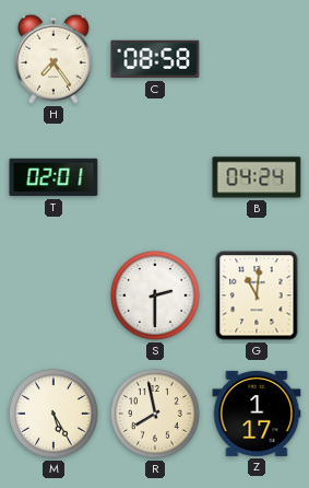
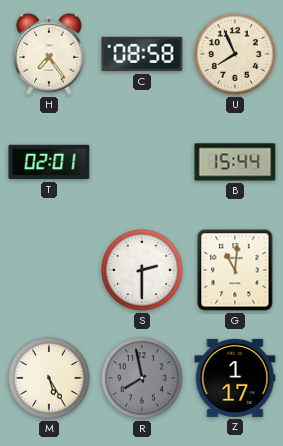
U: none -> 7:56
B: 04:24 -> 15:44
R dial: cream -> grey
